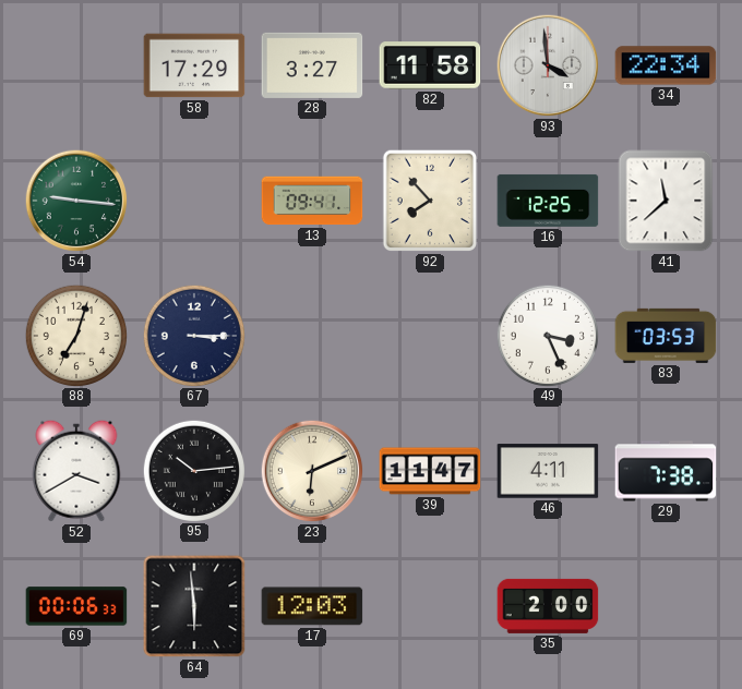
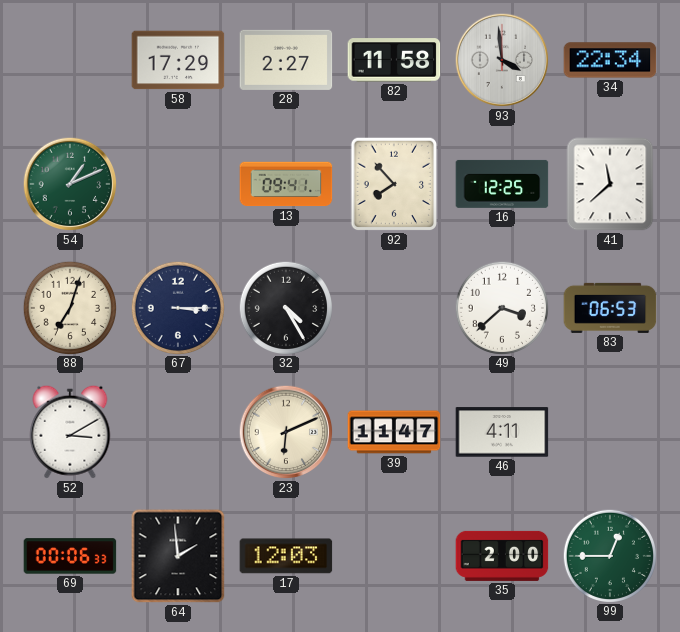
28: 3:27 -> 2:27
54: 9:16 -> 1:11
32: none -> 4:25
49: 3:26 -> 3:38
83: 03:53 -> 06:53
52: 3:40 -> 3:10
95: 10:14 -> none
29: 7:38 -> none
64: 5:59 -> 1:59
99: none -> 12:45
